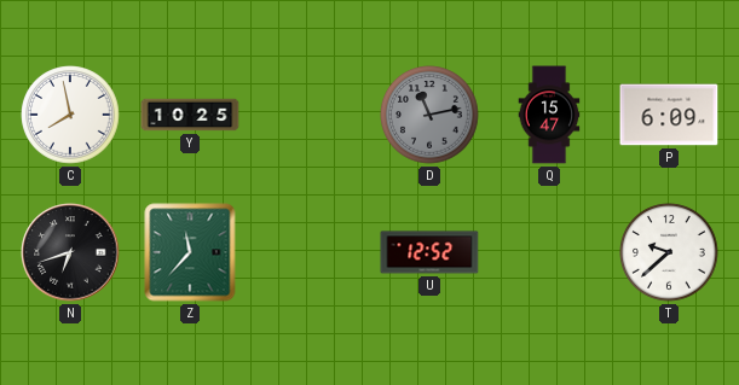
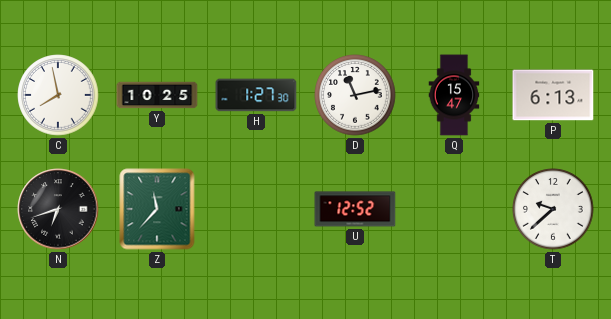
H: none -> 1:27
D dial: grey -> white
P: 6:09 -> 6:13
